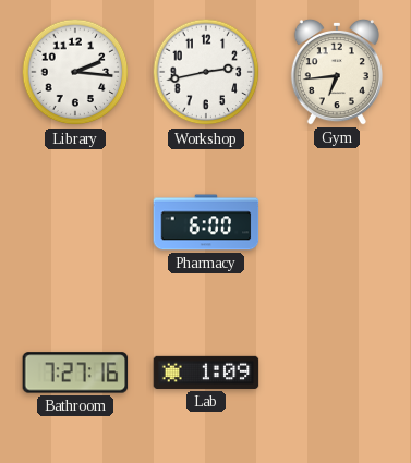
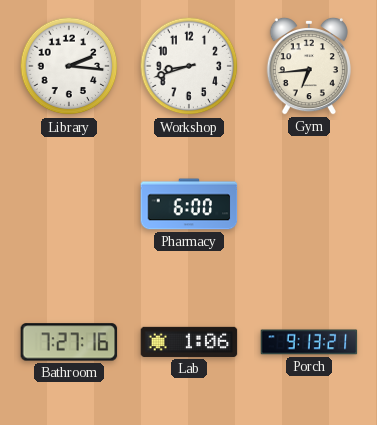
Workshop: 2:43 -> 8:42
Lab: 1:09 -> 1:06
Porch: none -> 9:13
